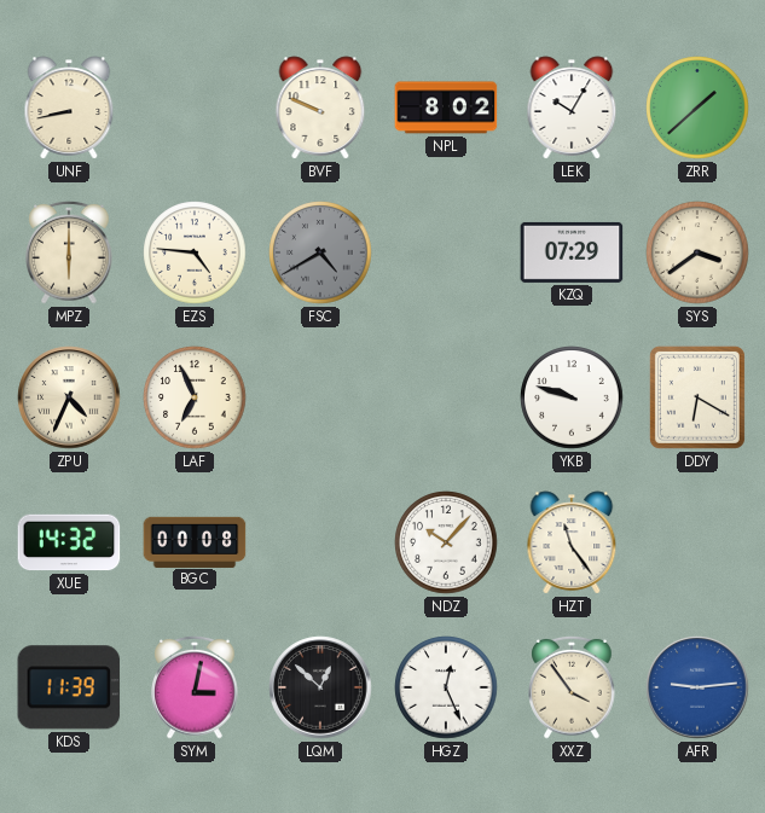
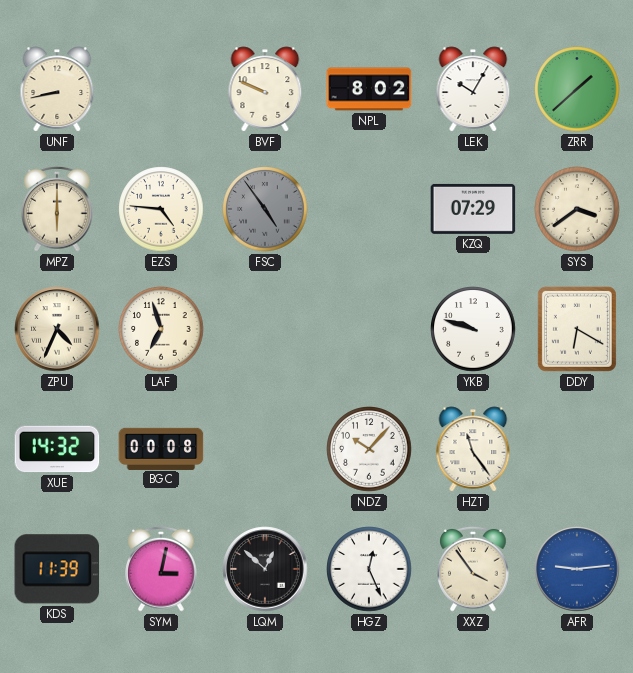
FSC: 4:40 -> 4:54
LAF: 6:56 -> 6:57
